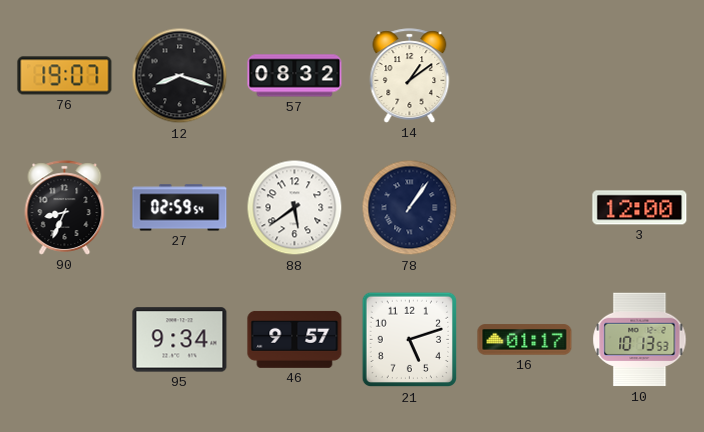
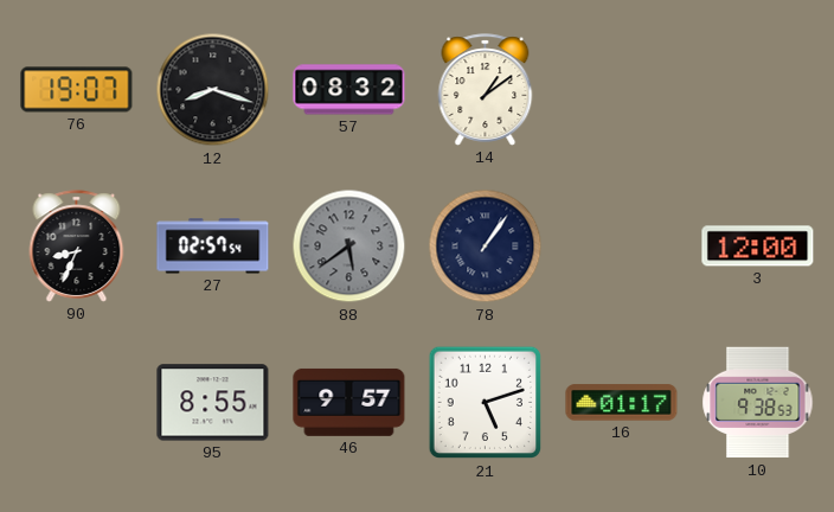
27: 02:59 -> 02:57
88 dial: white -> grey
95: 9:34 -> 8:55
10: 10:13 -> 9:38
